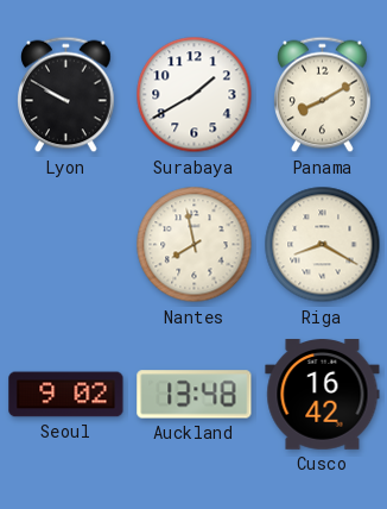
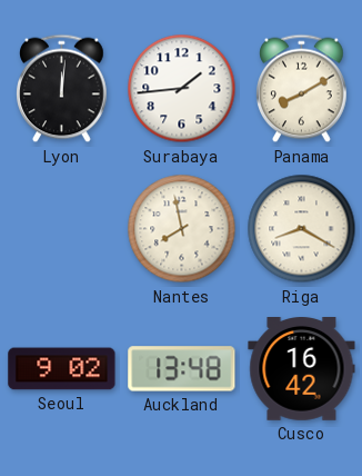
Lyon: 9:50 -> 12:01
Surabaya: 1:40 -> 1:44
